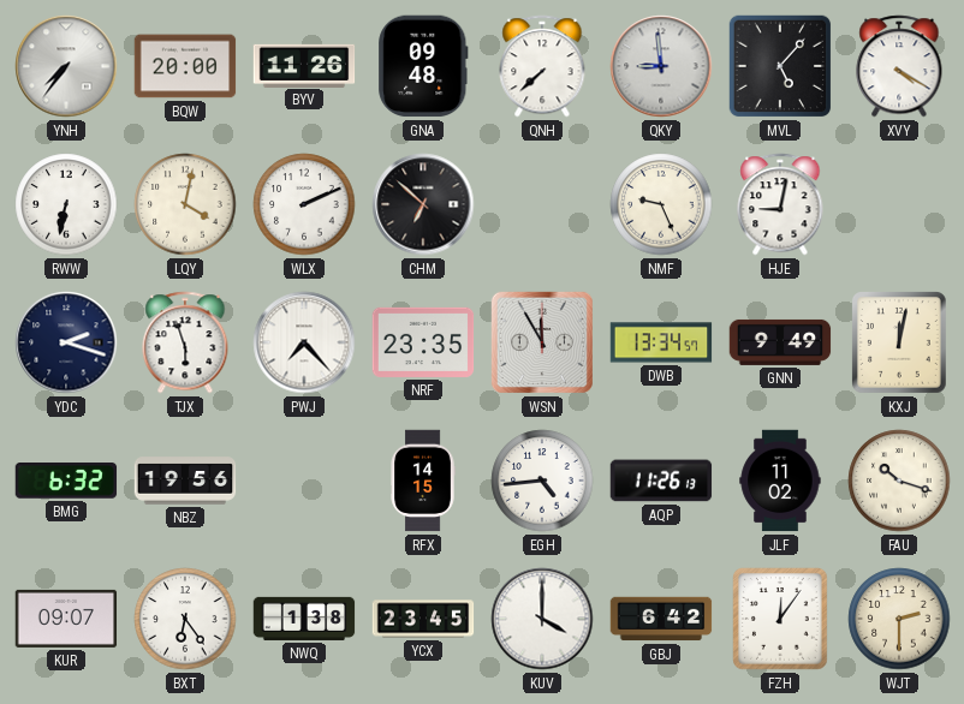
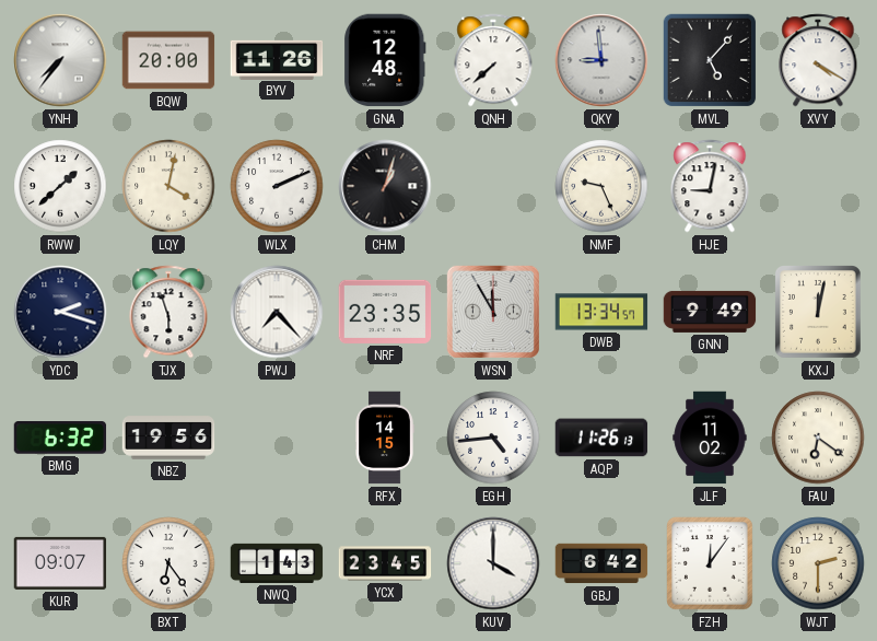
GNA: 09:48 -> 12:48
RWW: 6:32 -> 1:38
CHM: 6:52 -> 1:03
FAU: 10:18 -> 6:21
NWQ: 1:38 -> 1:43
